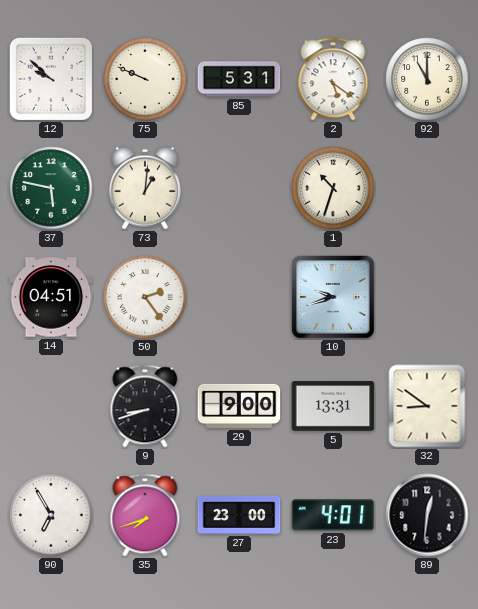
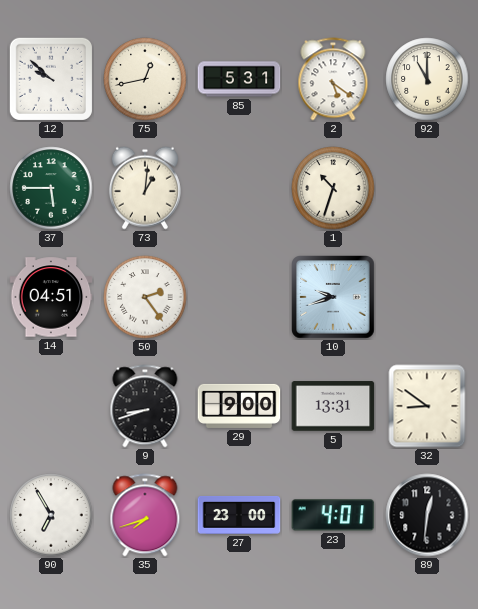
75: 9:49 -> 12:43
37: 5:47 -> 5:45
